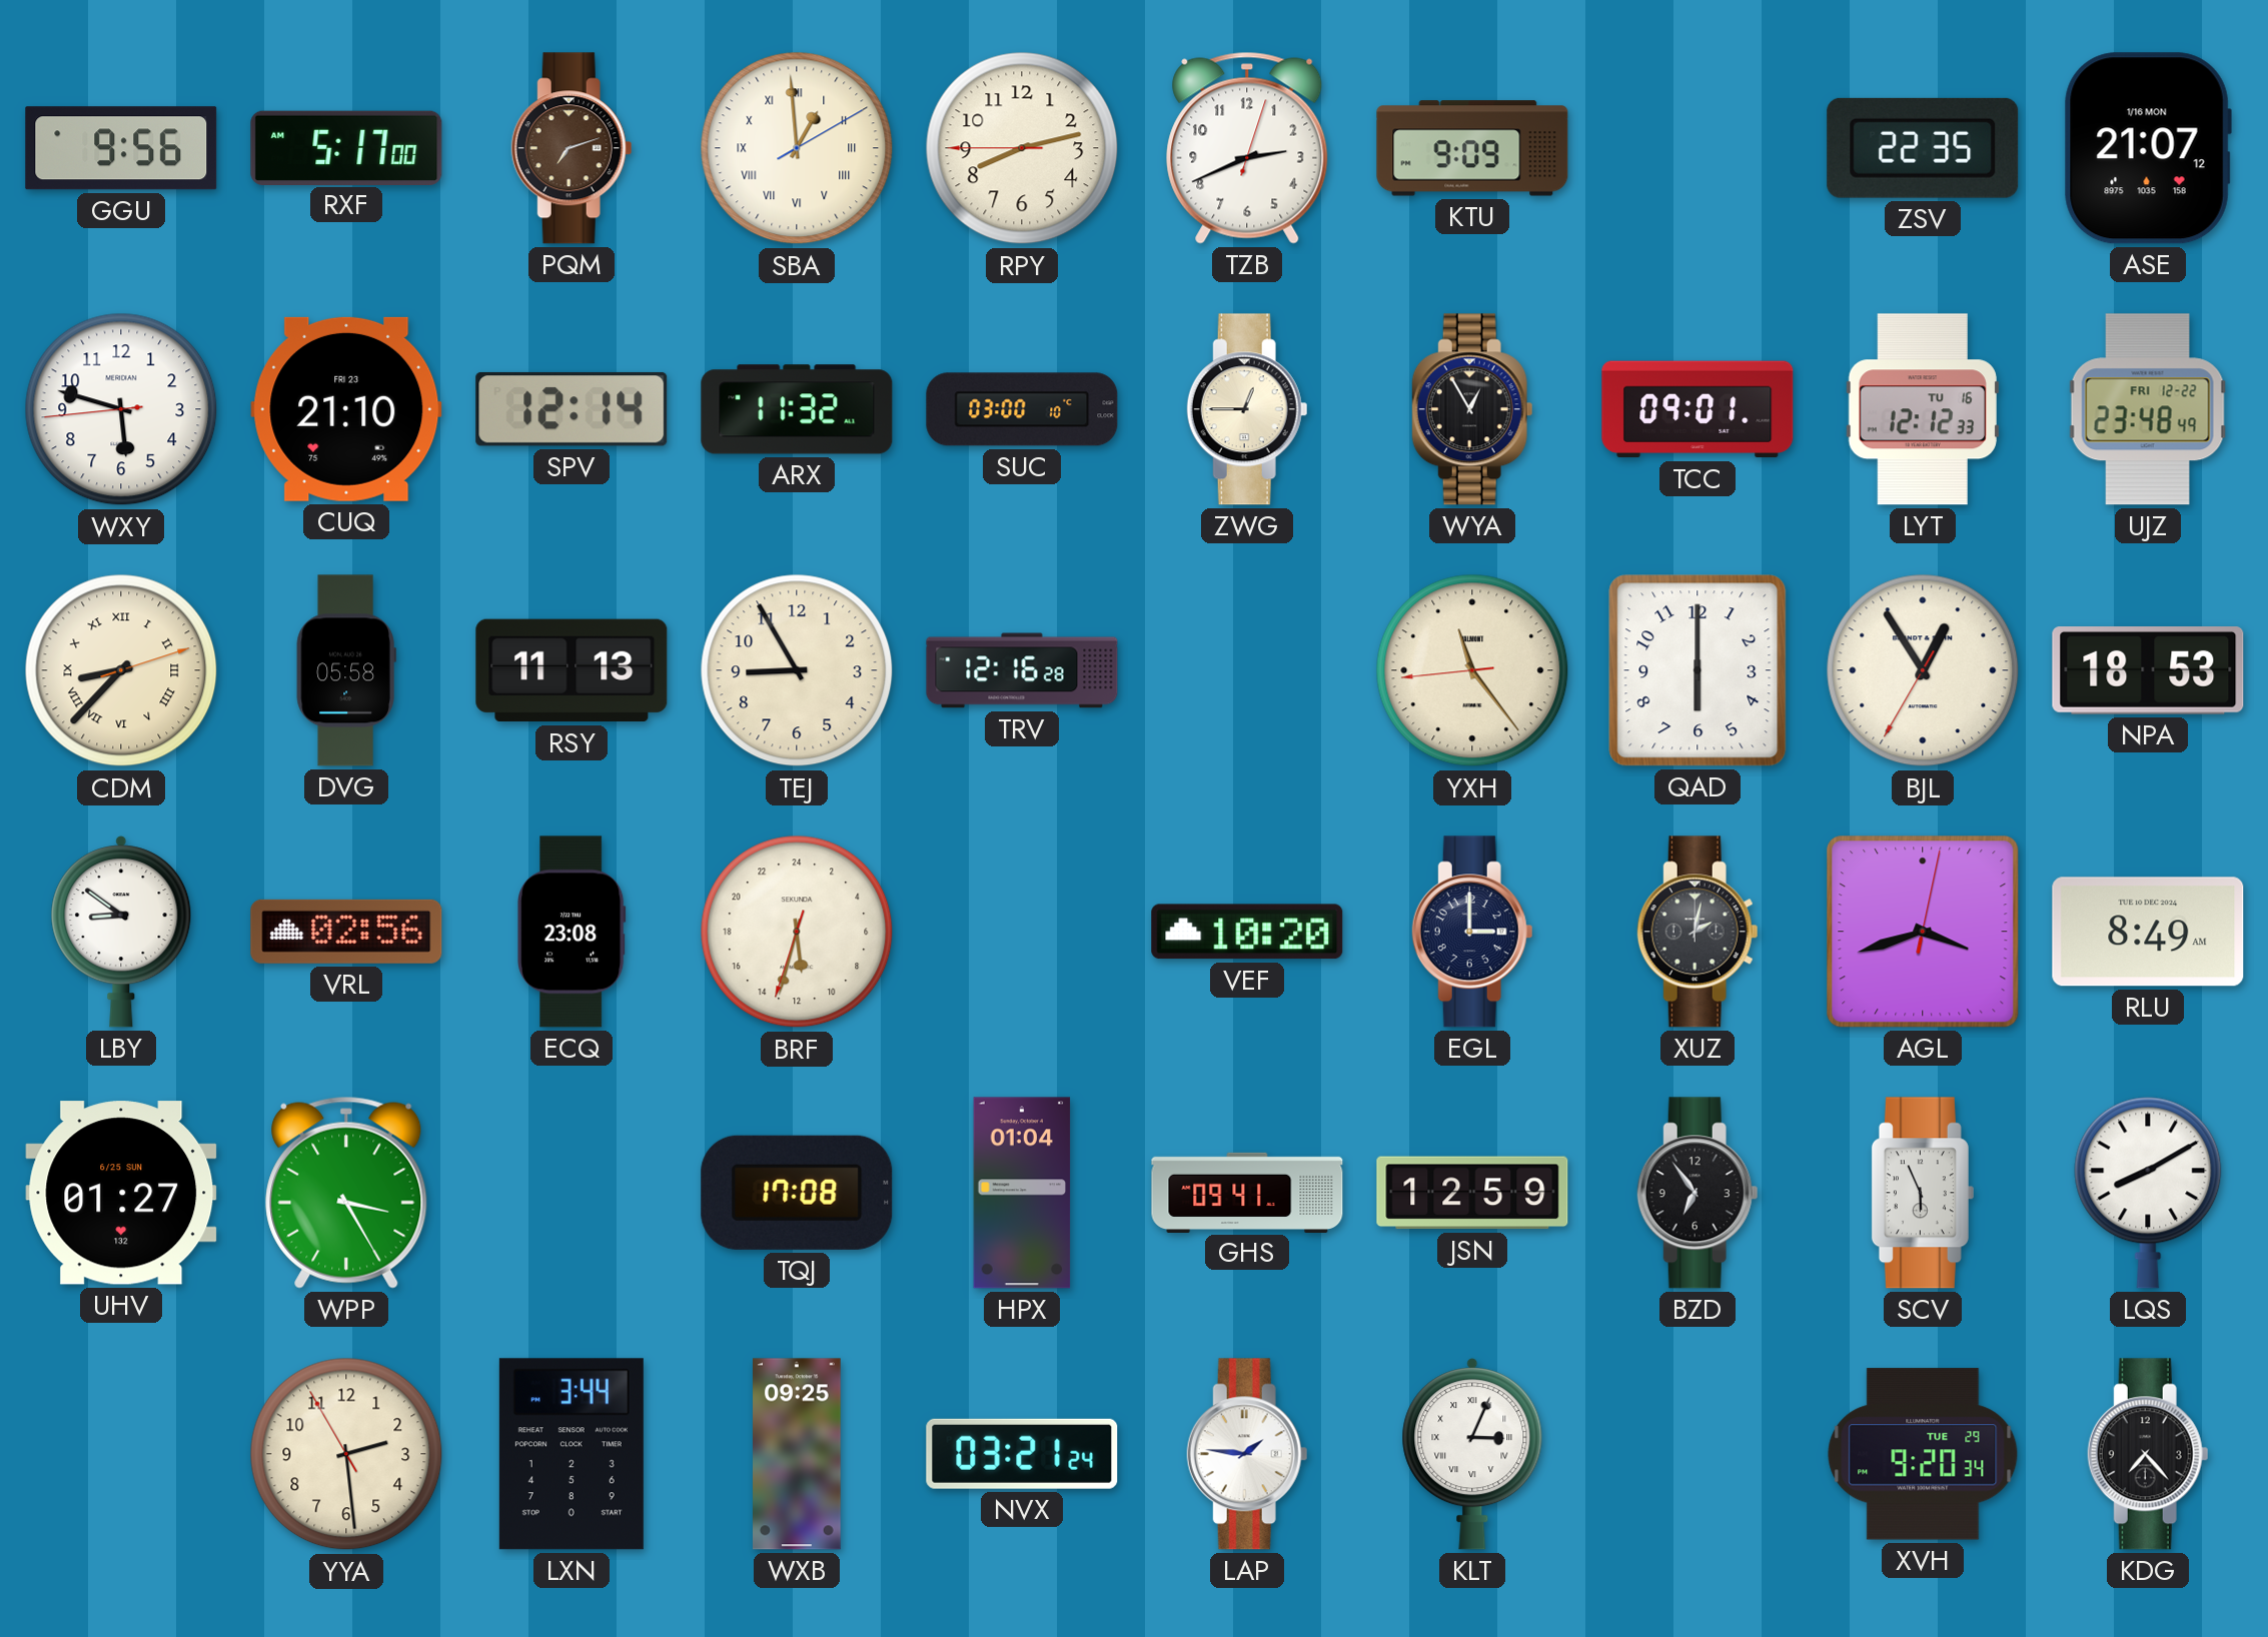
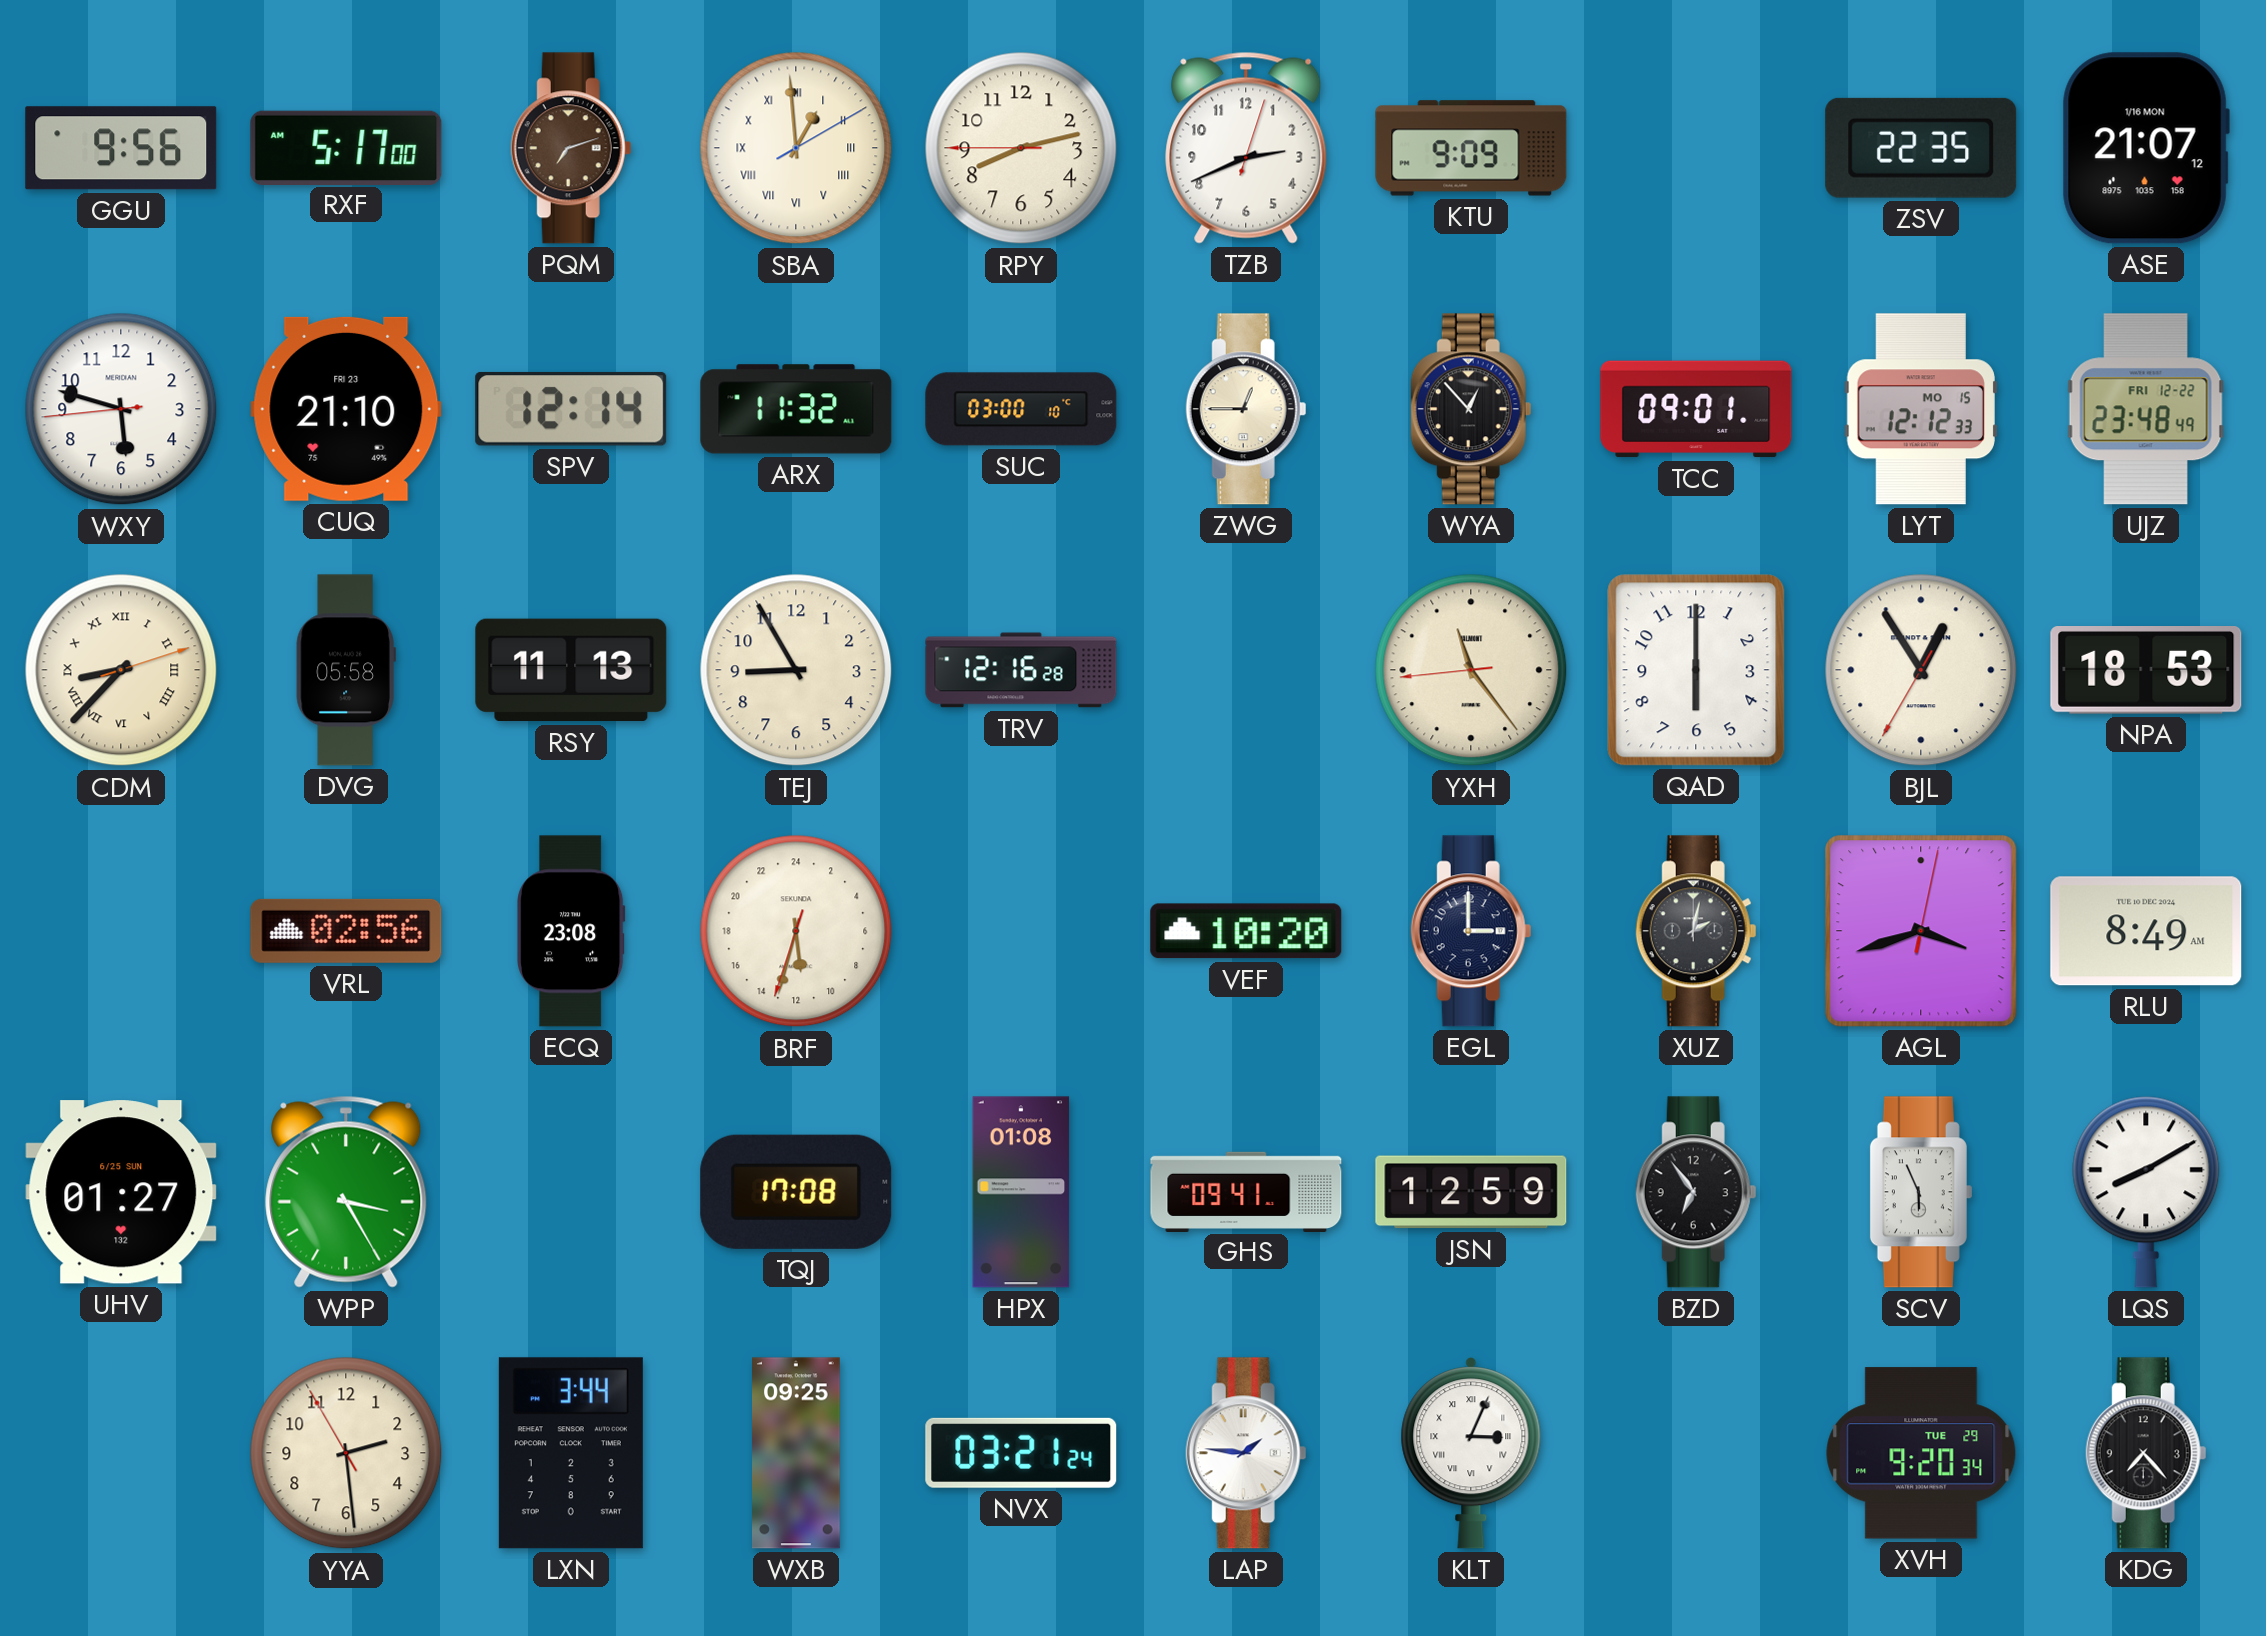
WYA: 12:55 -> 12:53
LYT date: TU 16 -> MO 15
LBY: 8:51 -> none
HPX: 01:04 -> 01:08
